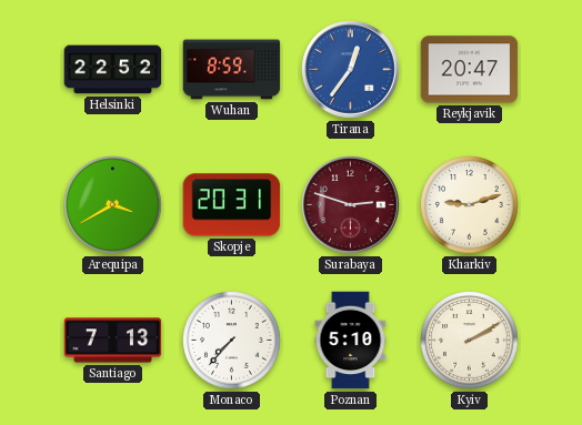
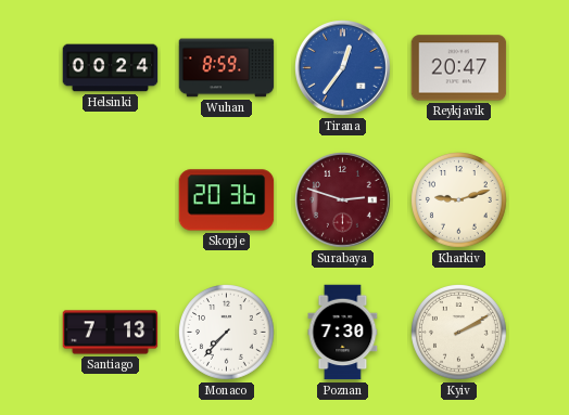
Helsinki: 22:52 -> 00:24
Arequipa: 3:40 -> none
Skopje: 20:31 -> 20:36
Poznan: 5:10 -> 7:30
